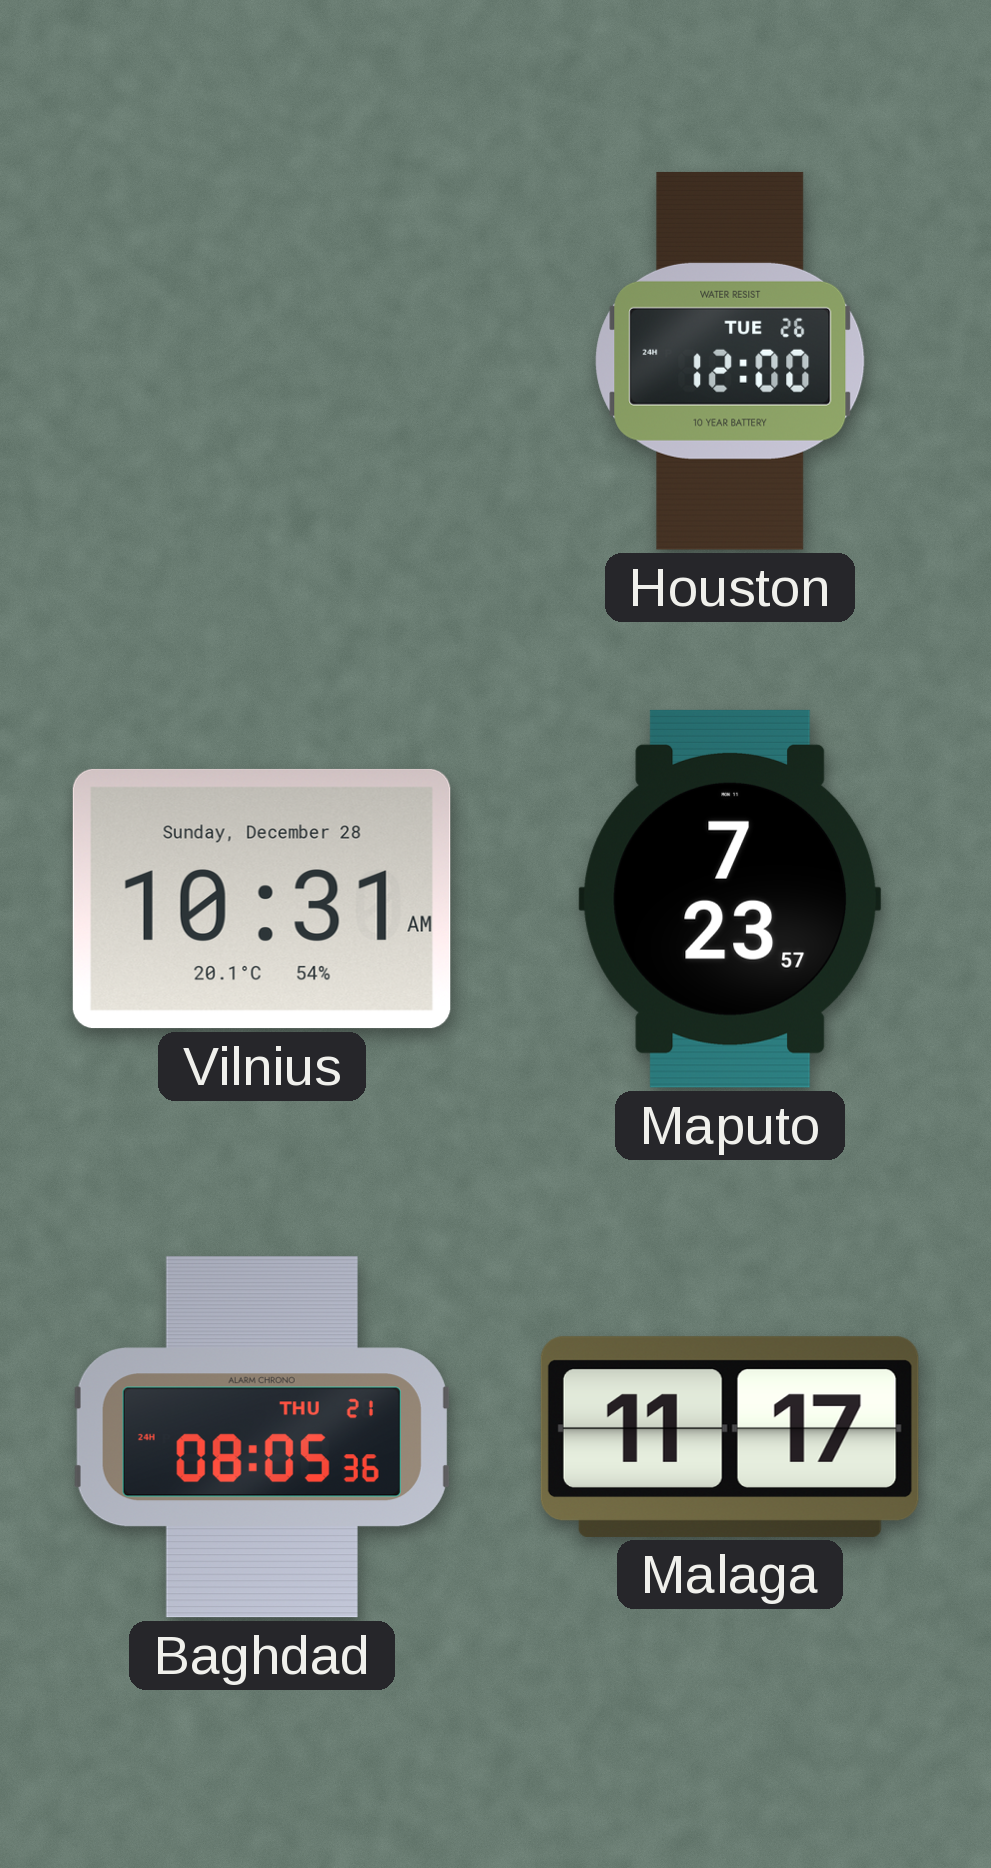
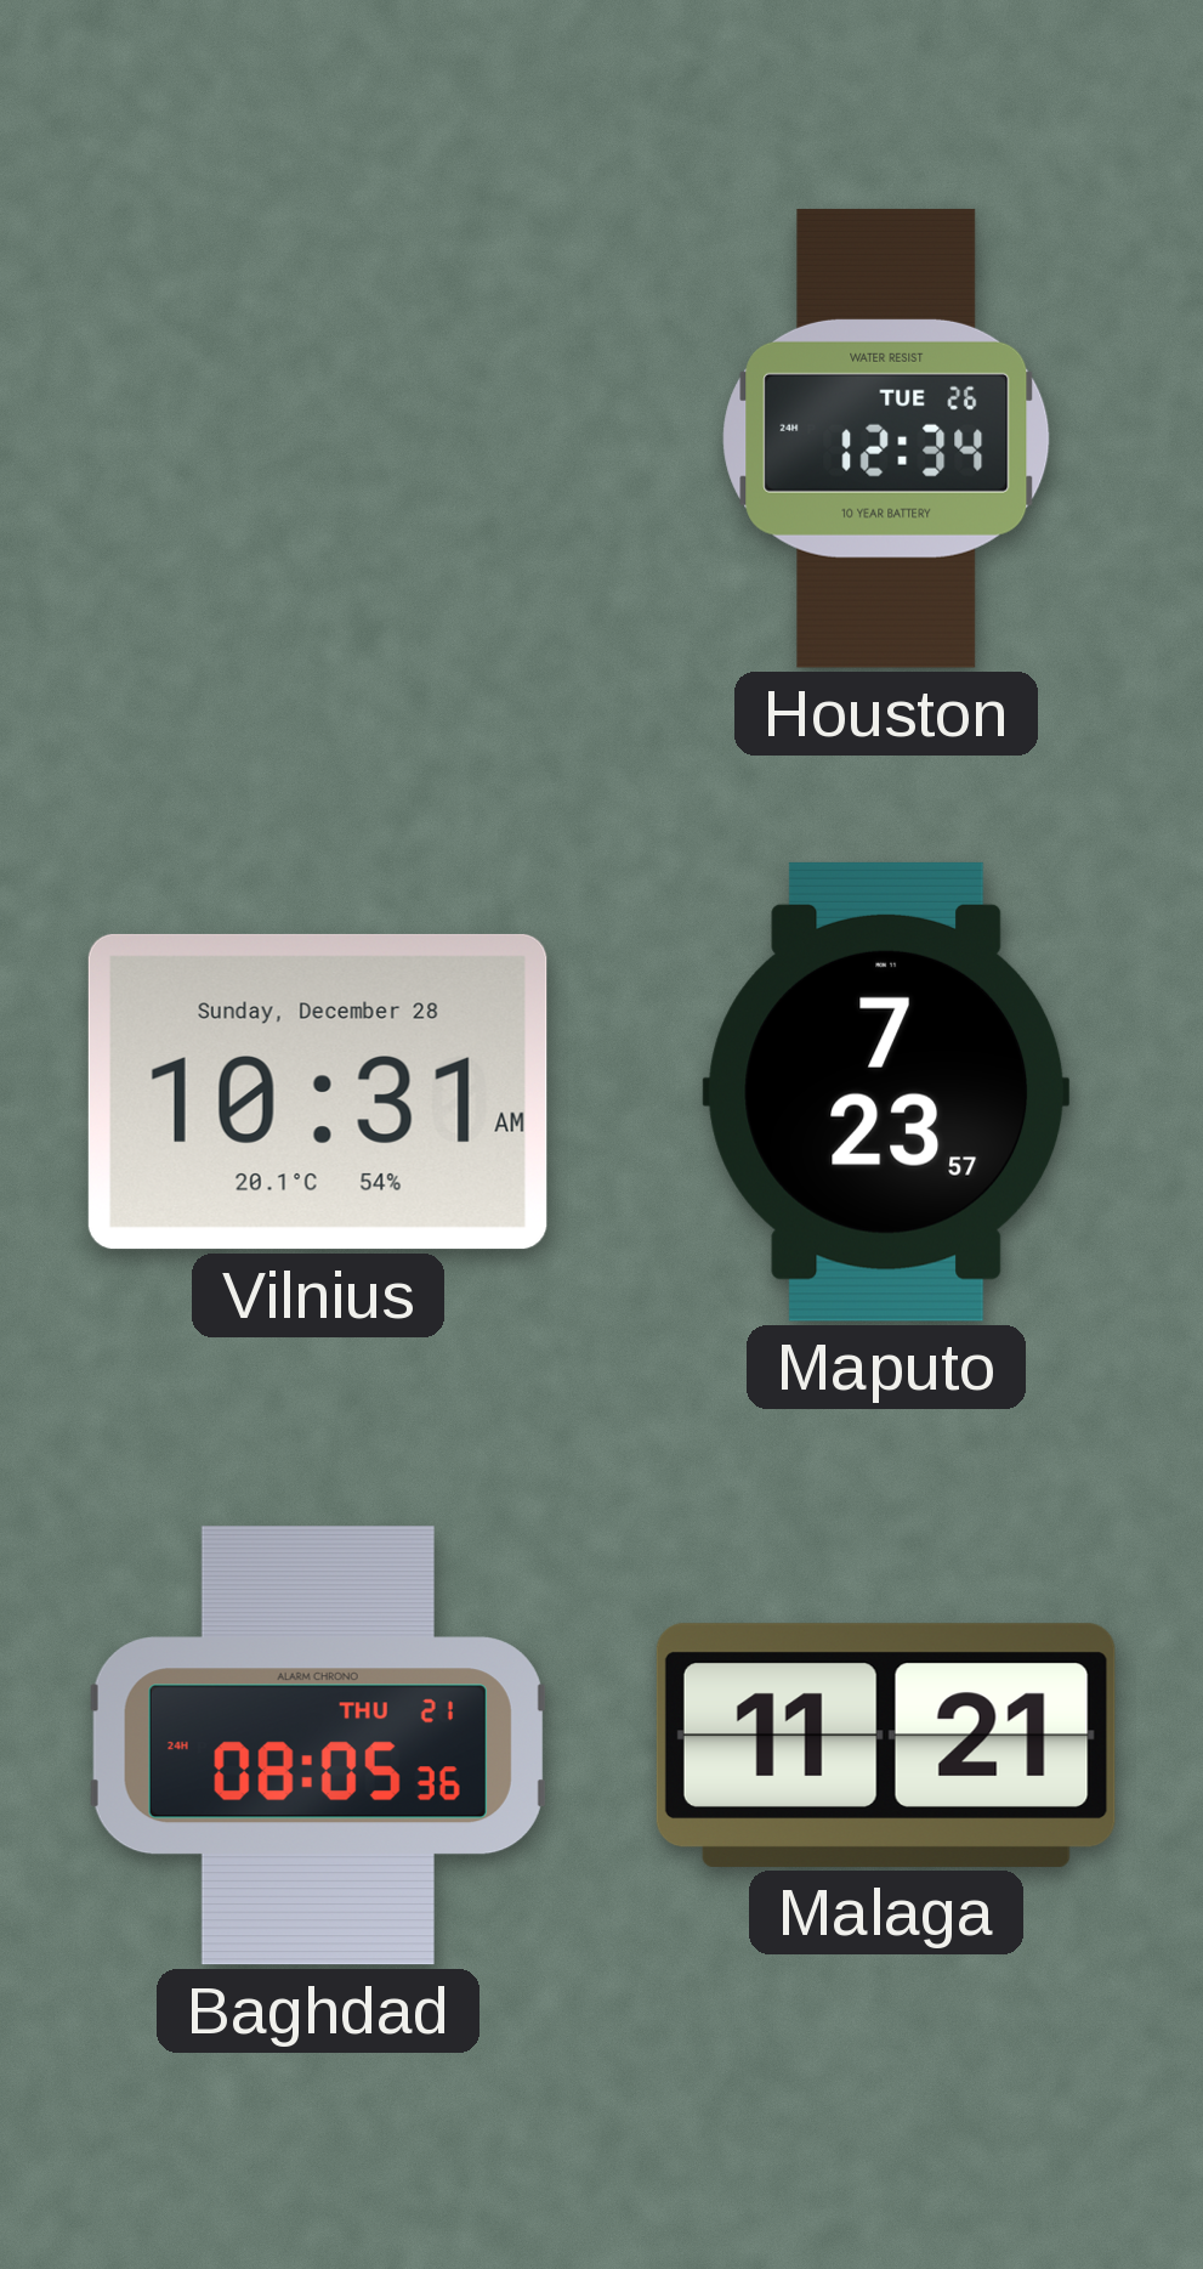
Houston: 12:00 -> 12:34
Malaga: 11:17 -> 11:21
